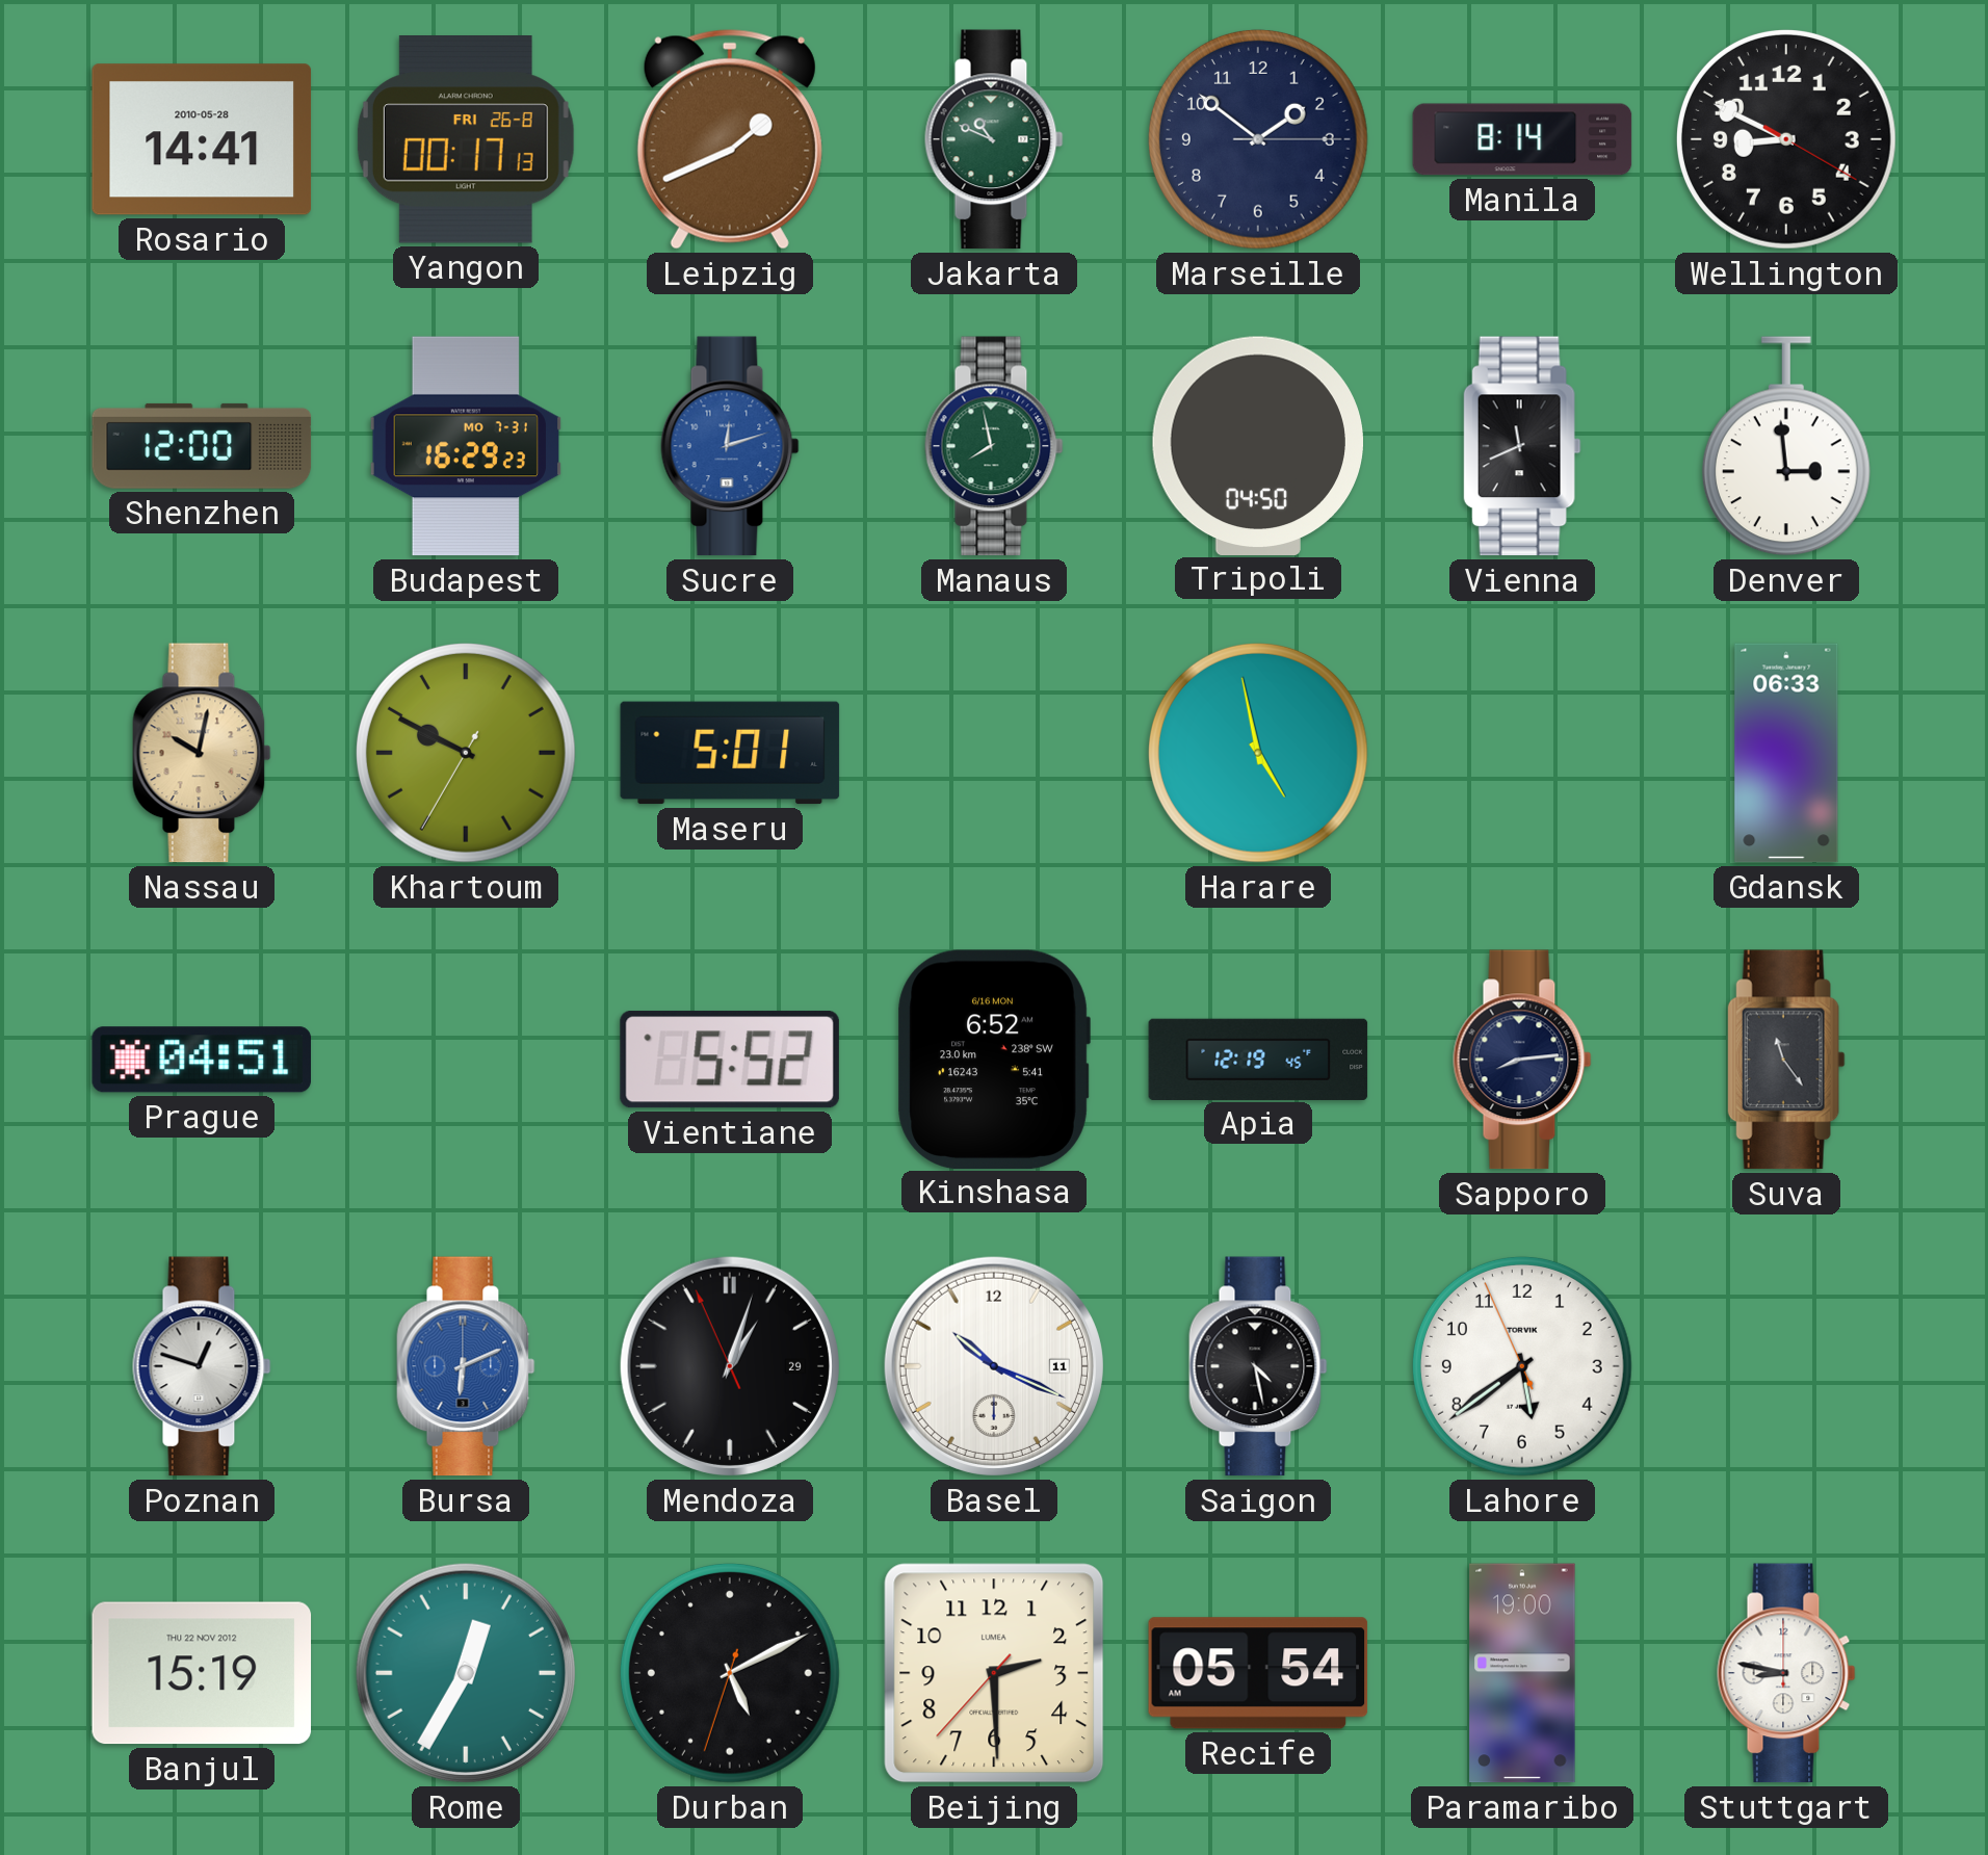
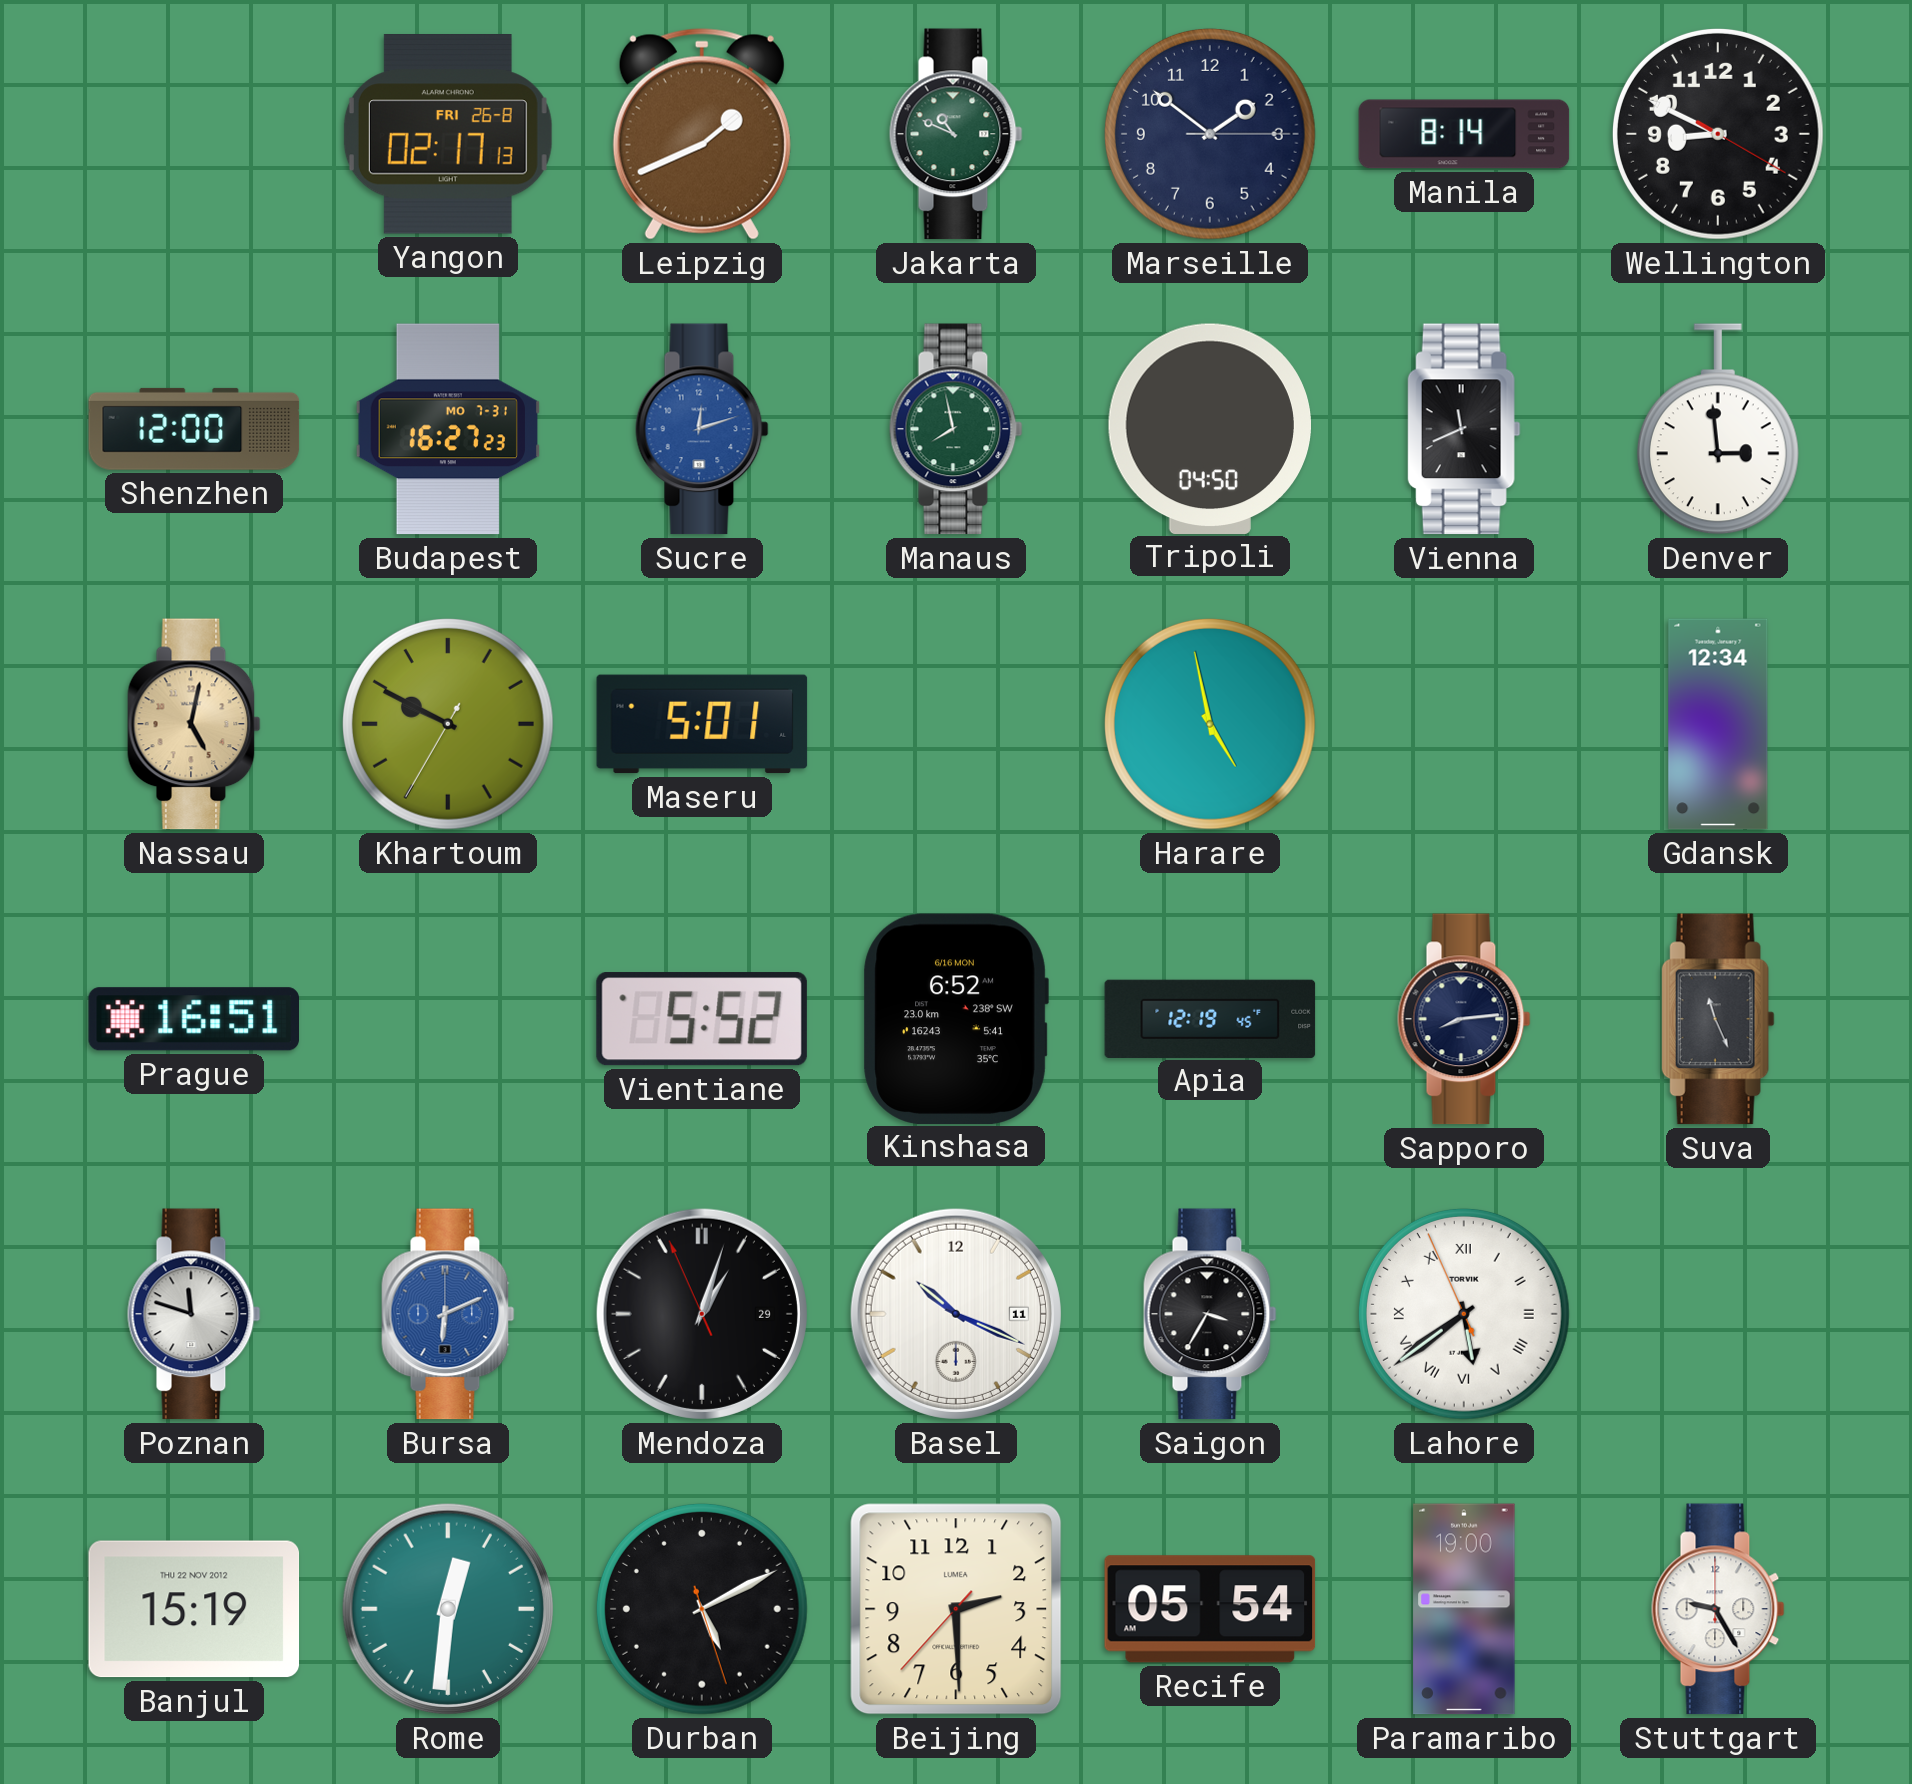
Rosario: 14:41 -> none
Yangon: 00:17 -> 02:17
Budapest: 16:29 -> 16:27
Nassau: 10:02 -> 5:02
Gdansk: 06:33 -> 12:34
Prague: 04:51 -> 16:51
Suva: 11:24 -> 11:26
Poznan: 12:48 -> 11:48
Saigon: 4:28 -> 3:35
Lahore numerals: Arabic -> Roman
Rome: 12:35 -> 12:31
Durban: 5:10:33 -> 5:10:27
Stuttgart: 8:47 -> 9:25
